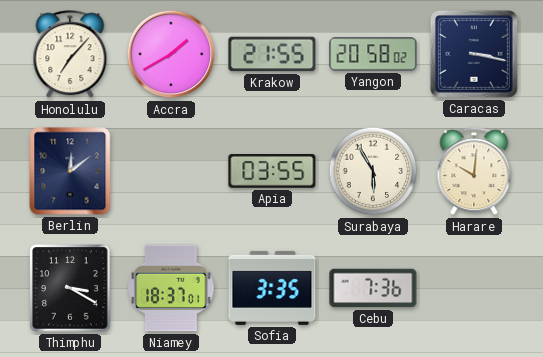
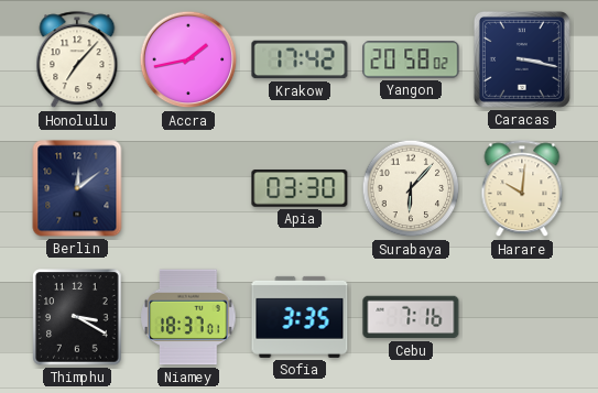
Accra: 1:40 -> 1:43
Krakow: 21:55 -> 17:42
Apia: 03:55 -> 03:30
Surabaya: 5:55 -> 6:07
Cebu: 7:36 -> 7:16
